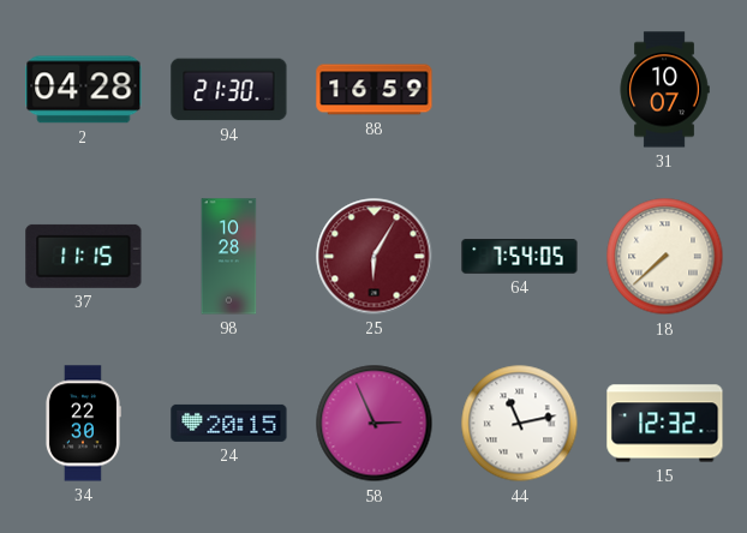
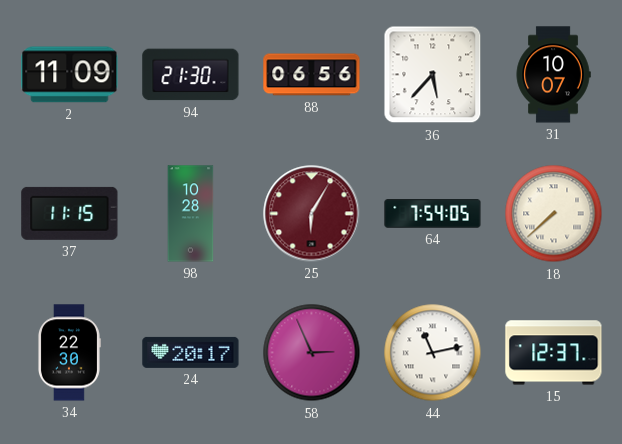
2: 04:28 -> 11:09
88: 16:59 -> 06:56
36: none -> 5:37
24: 20:15 -> 20:17
15: 12:32 -> 12:37
